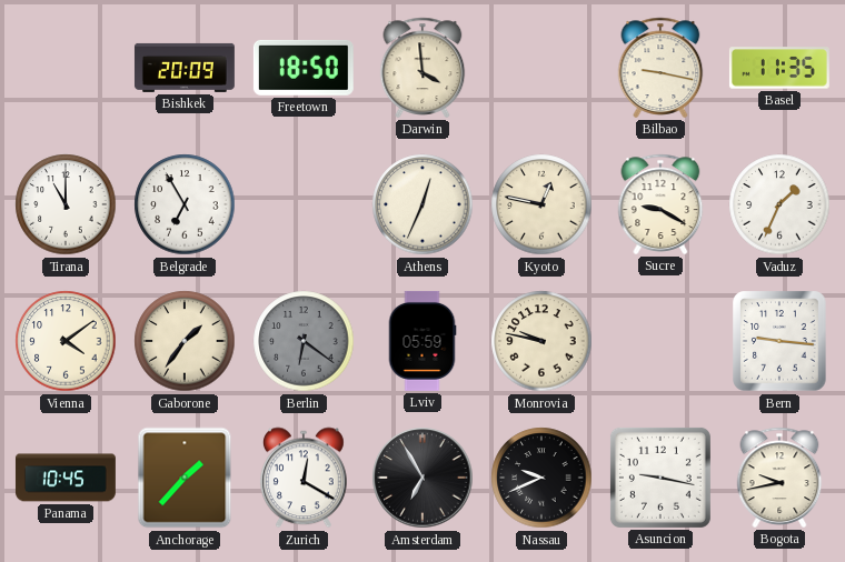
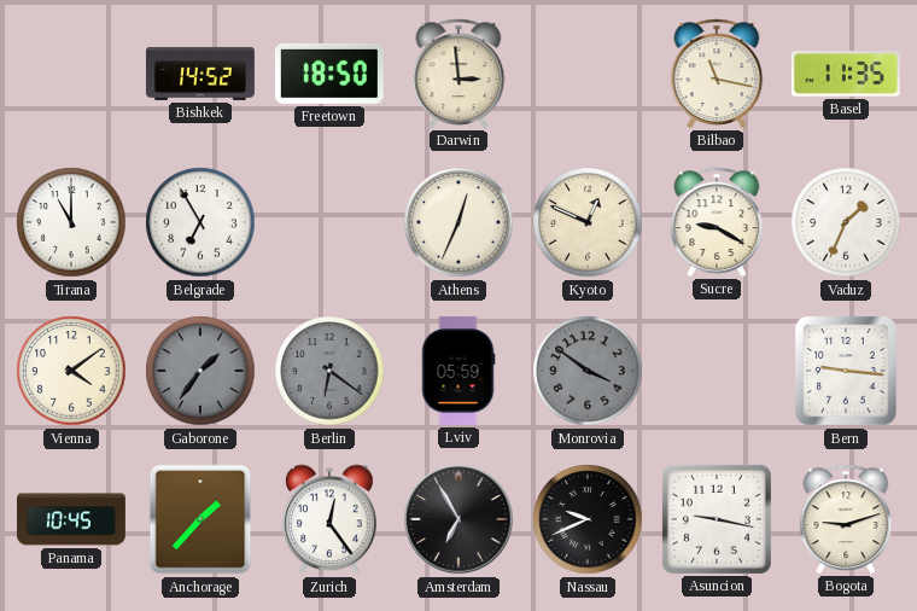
Bishkek: 20:09 -> 14:52
Darwin: 3:59 -> 2:59
Bilbao: 9:17 -> 11:17
Kyoto: 12:47 -> 12:49
Gaborone dial: cream -> grey
Monrovia: 9:47 -> 3:51
Monrovia dial: cream -> grey
Zurich: 12:20 -> 12:24
Bogota: 9:43 -> 9:12
